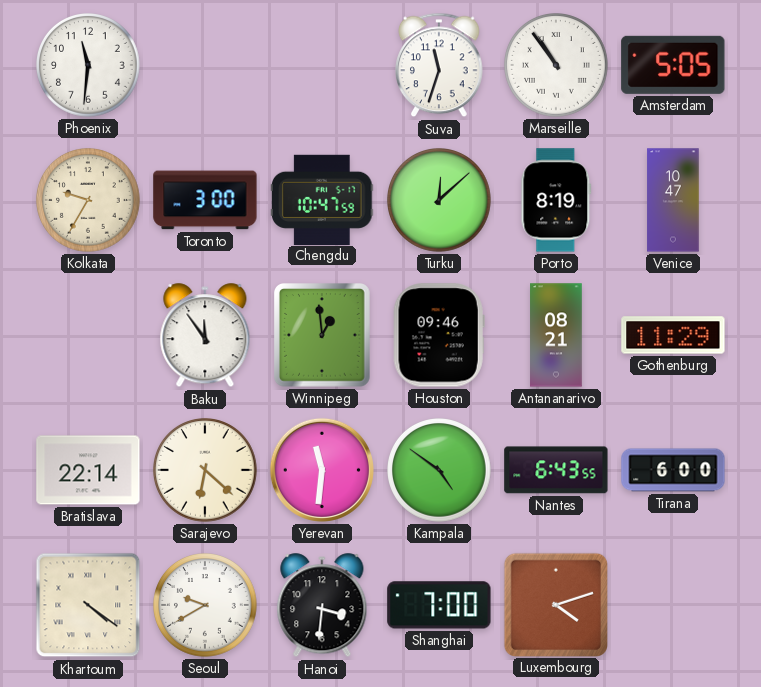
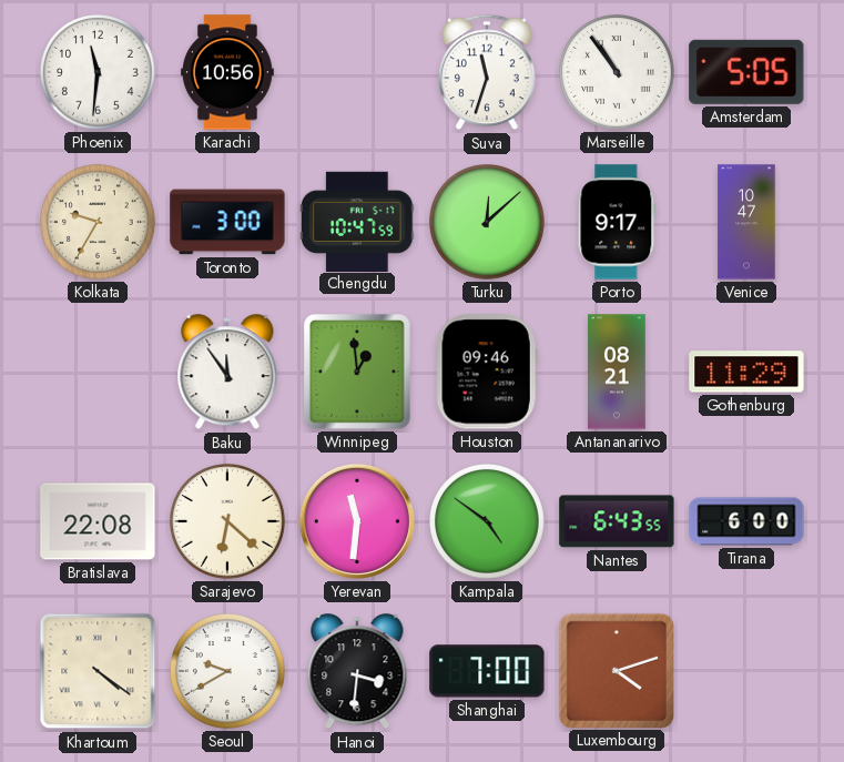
Karachi: none -> 10:56
Porto: 8:19 -> 9:17
Bratislava: 22:14 -> 22:08
